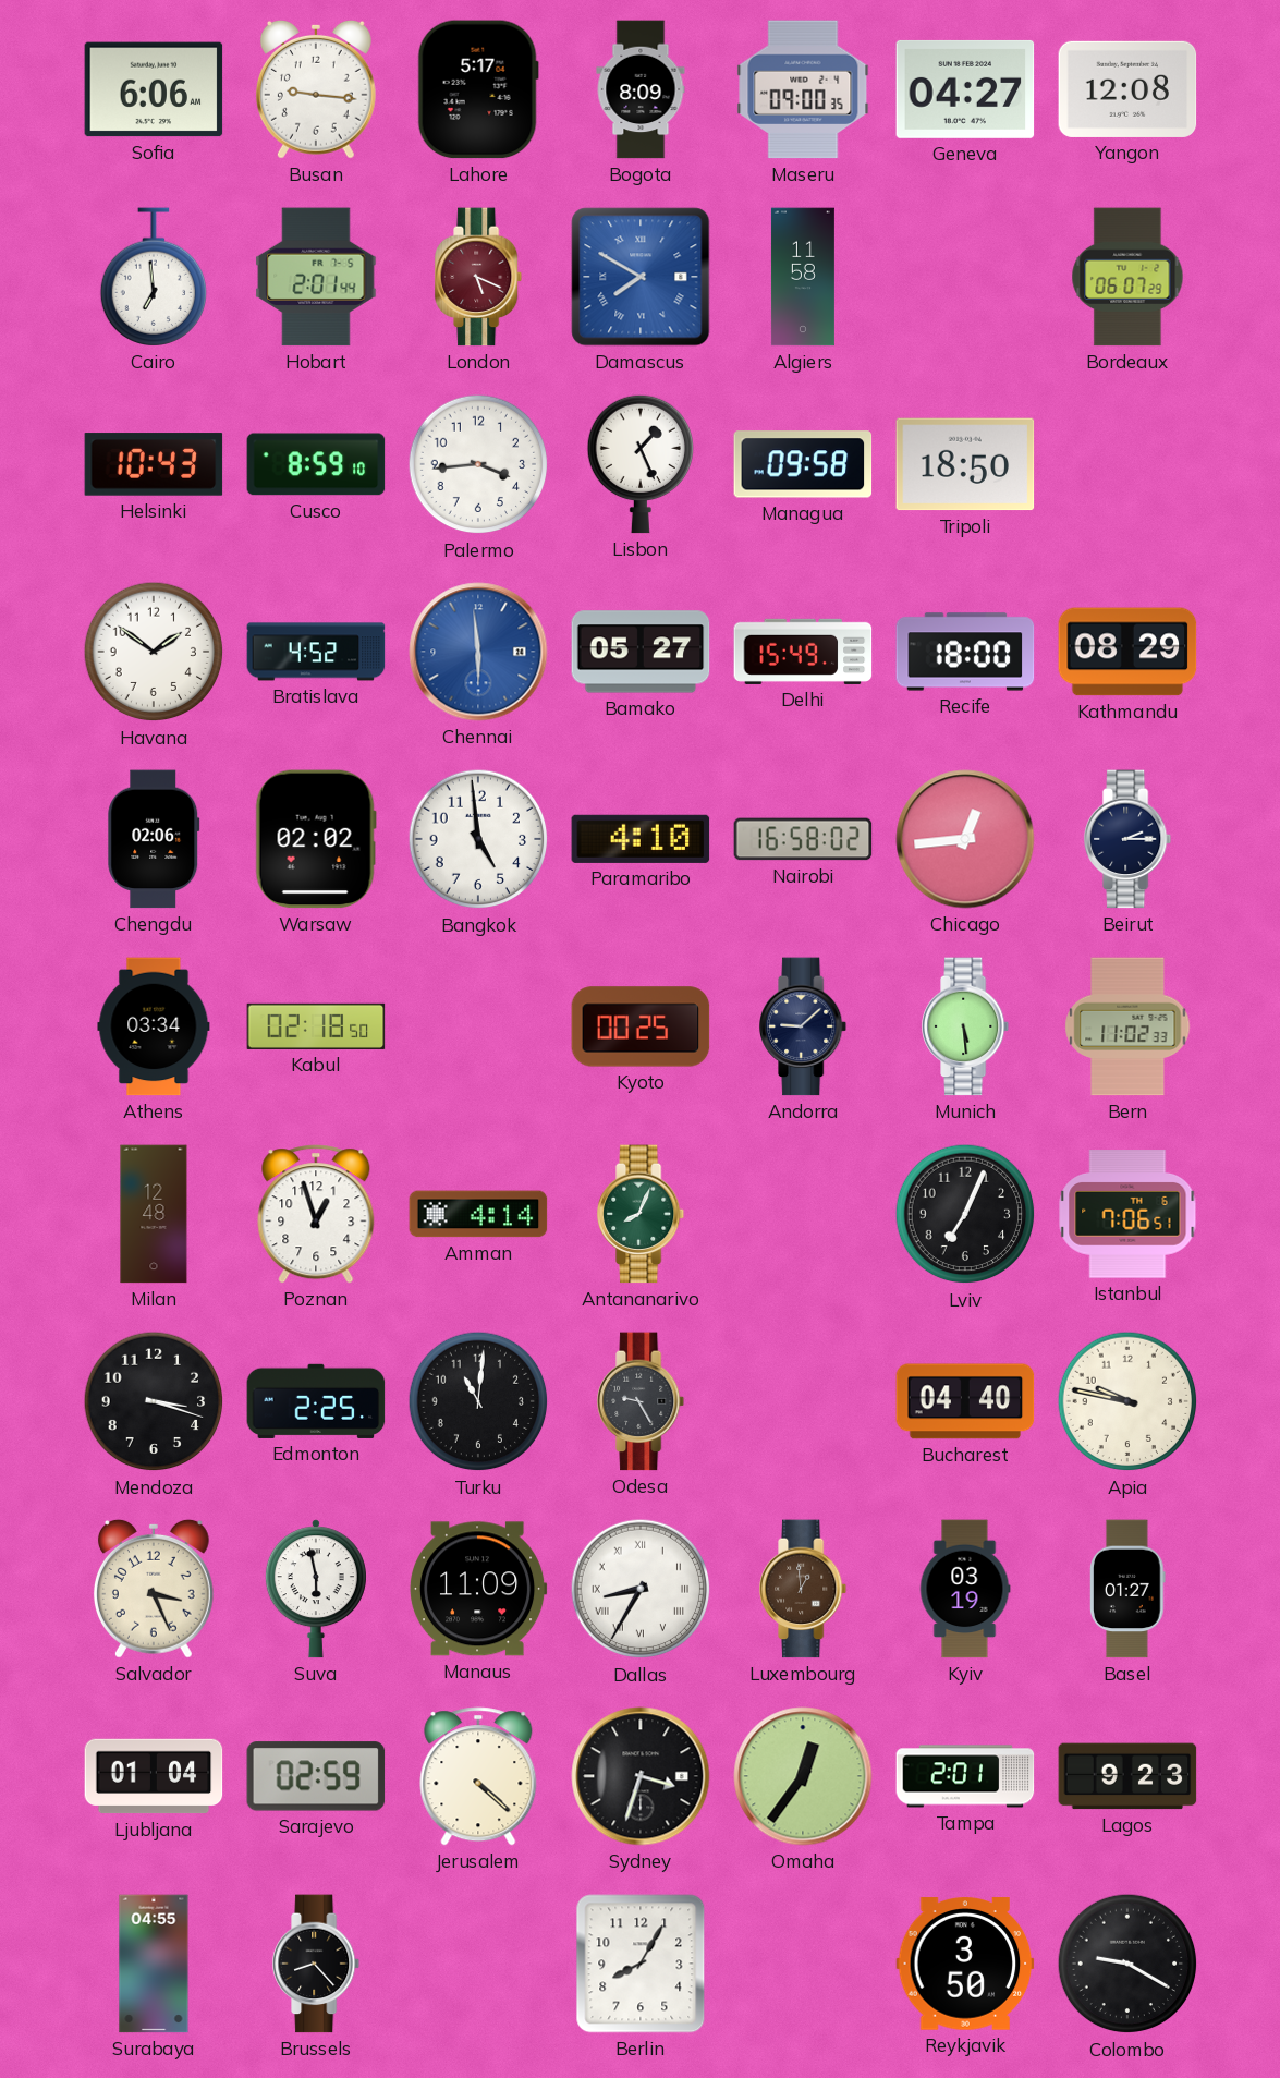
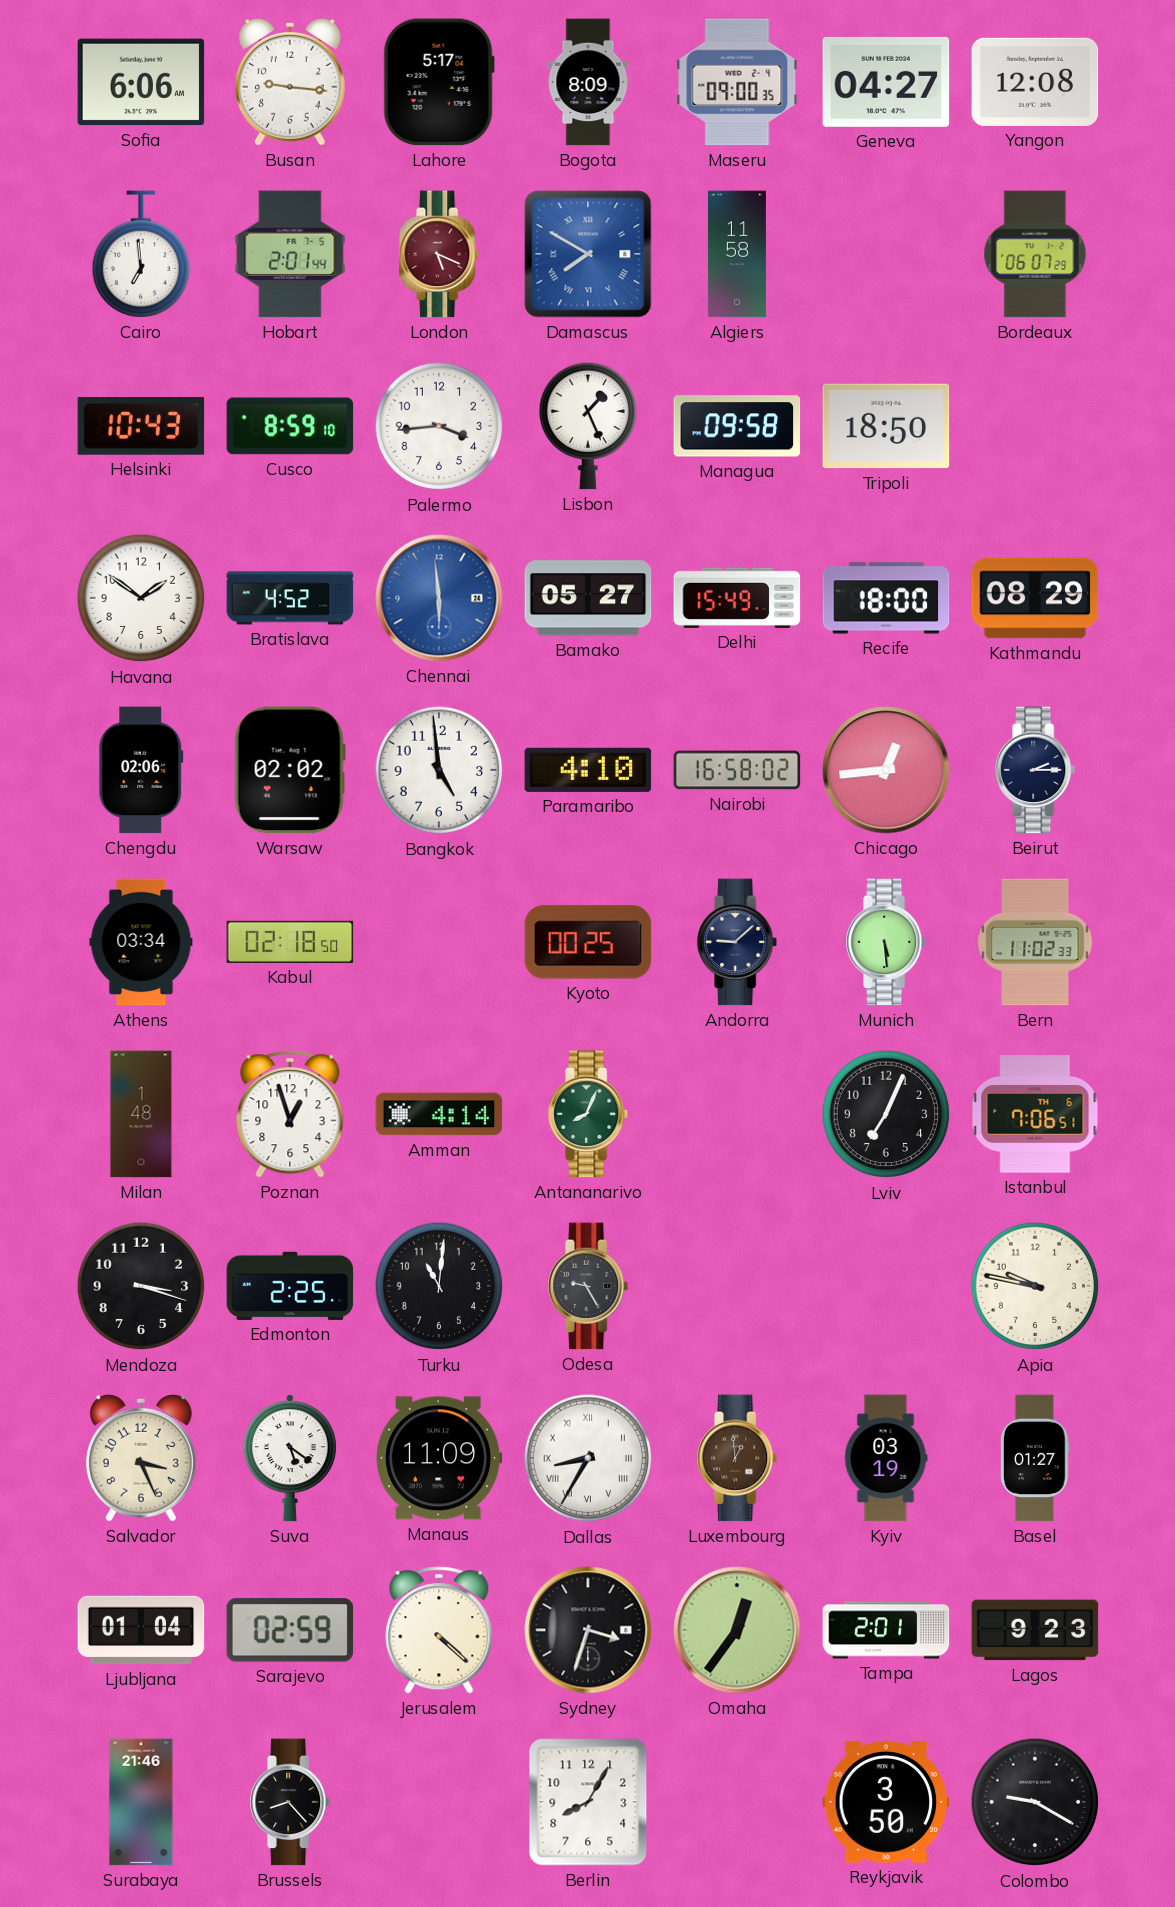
Milan: 12:48 -> 1:48
Bucharest: 04:40 -> none
Suva: 5:58 -> 5:21
Surabaya: 04:55 -> 21:46
